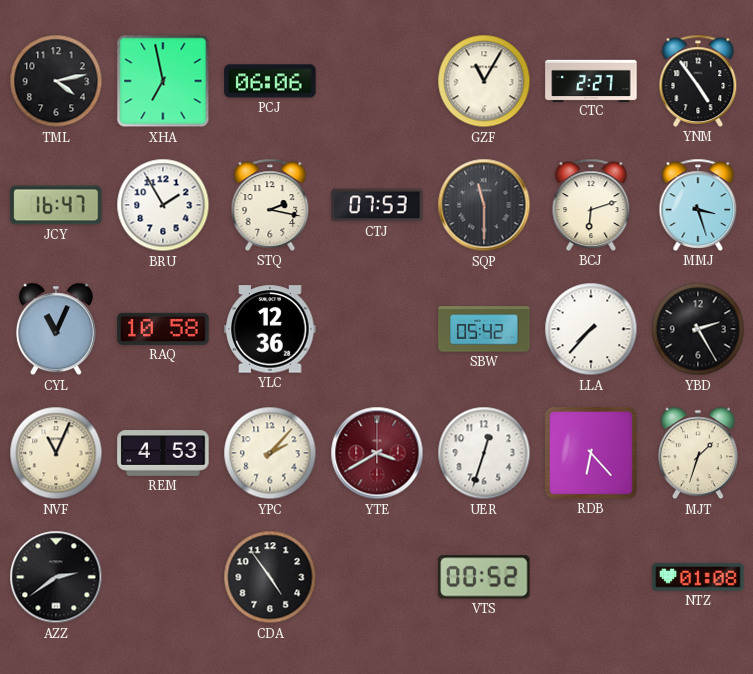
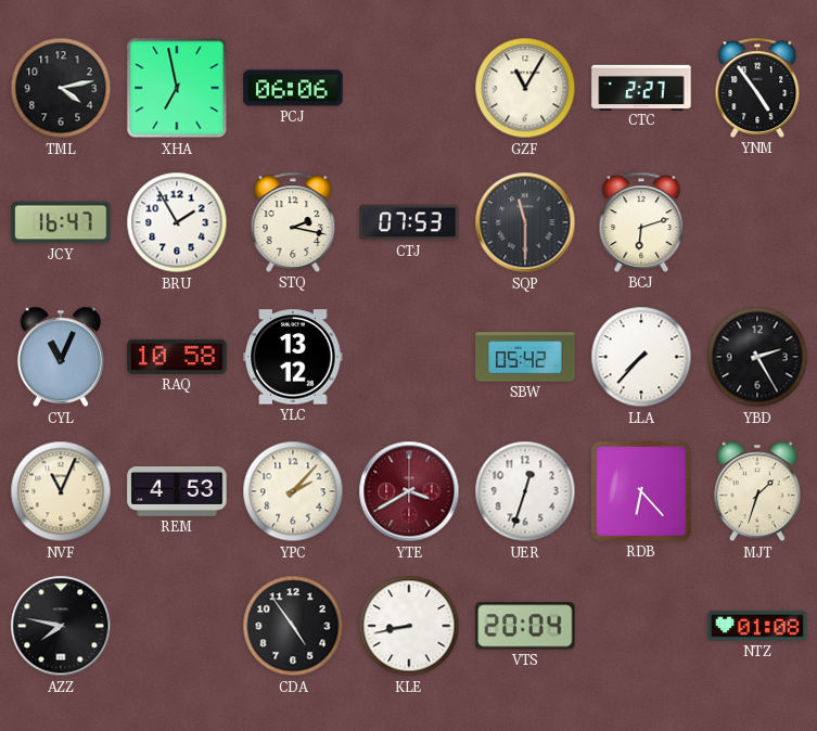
MMJ: 3:27 -> none
YLC: 12:36 -> 13:12
AZZ: 2:39 -> 7:47
KLE: none -> 8:43
VTS: 00:52 -> 20:04
